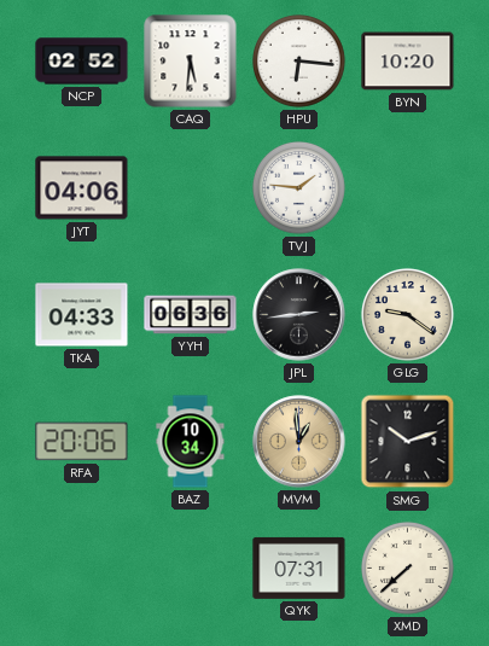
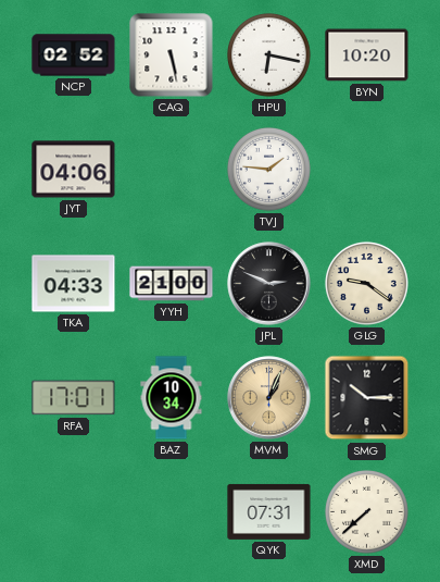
CAQ: 5:31 -> 5:28
HPU: 6:16 -> 6:17
YYH: 06:36 -> 21:00
JPL: 2:44 -> 2:49
RFA: 20:06 -> 17:01
MVM: 12:59 -> 1:04
SMG: 10:12 -> 10:15
